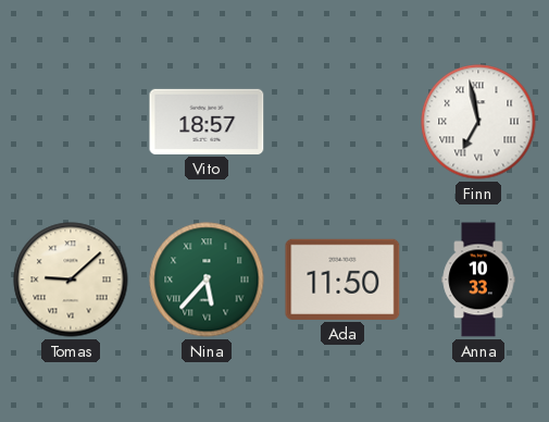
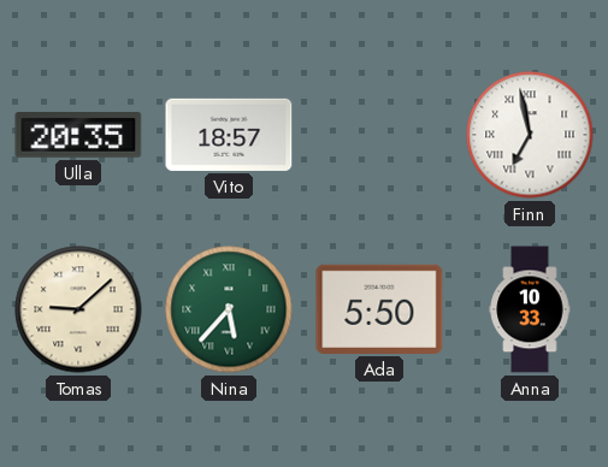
Ulla: none -> 20:35
Ada: 11:50 -> 5:50
